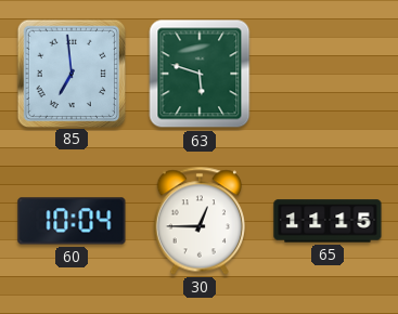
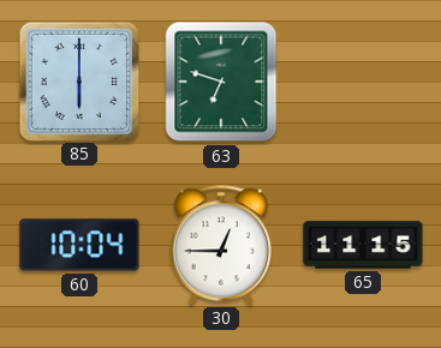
85: 6:59 -> 6:00
63: 5:48 -> 6:48
